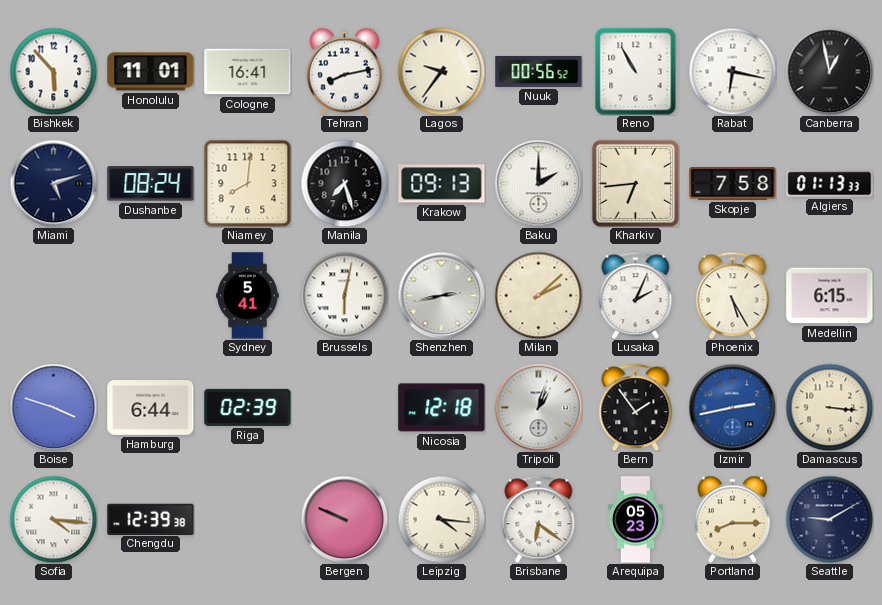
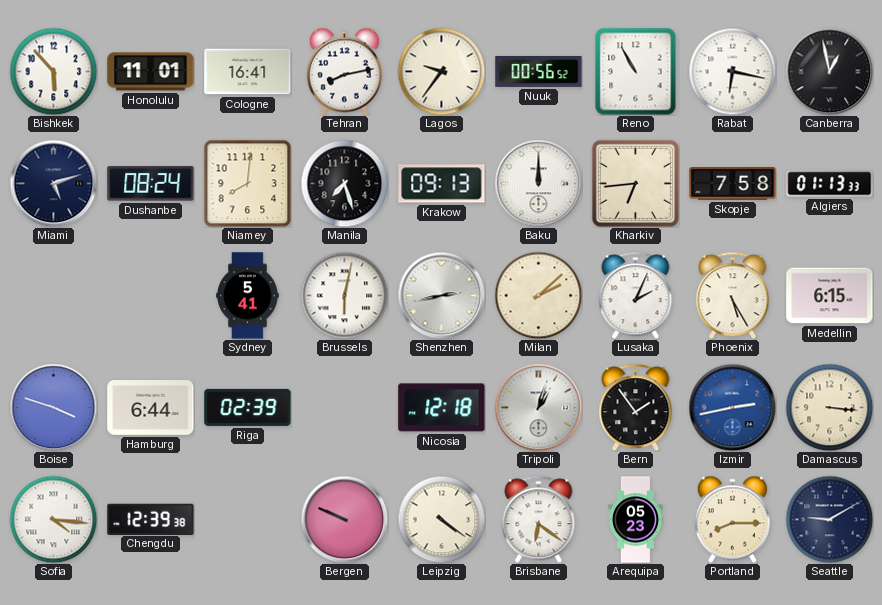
Baku: 2:00 -> 12:00
Leipzig: 4:16 -> 4:21
